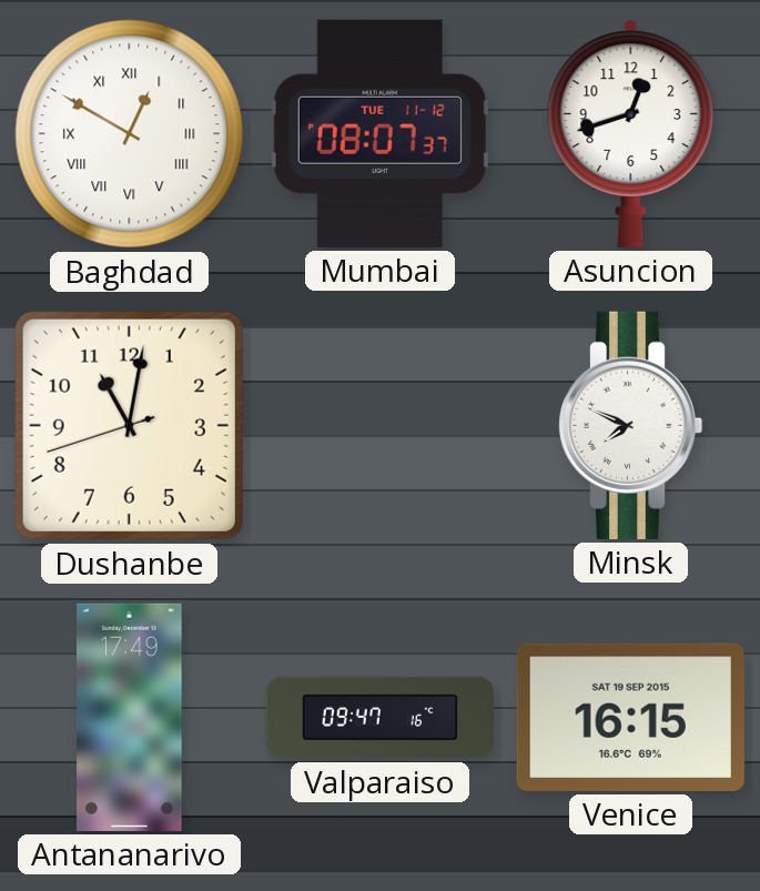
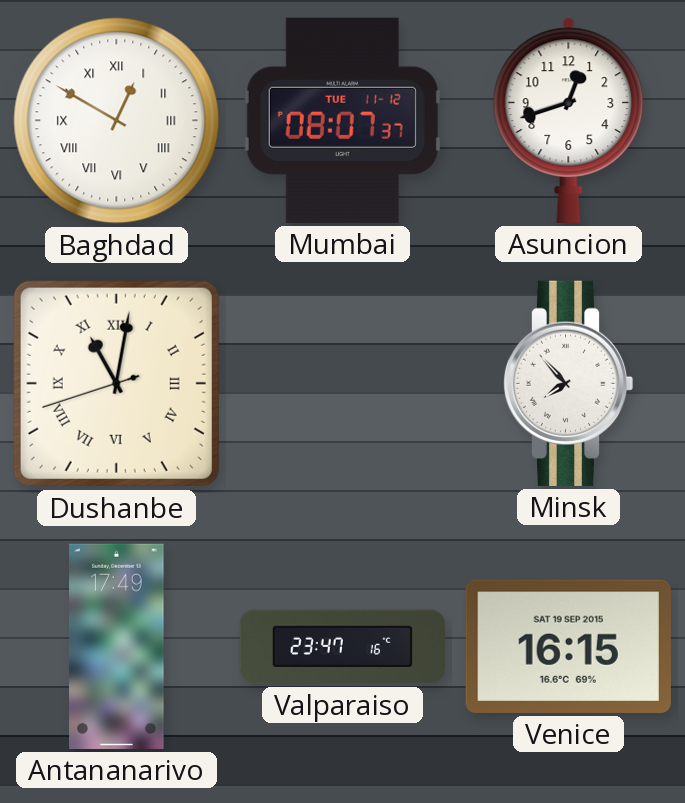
Dushanbe numerals: Arabic -> Roman
Minsk: 7:49 -> 7:53
Valparaiso: 09:47 -> 23:47
